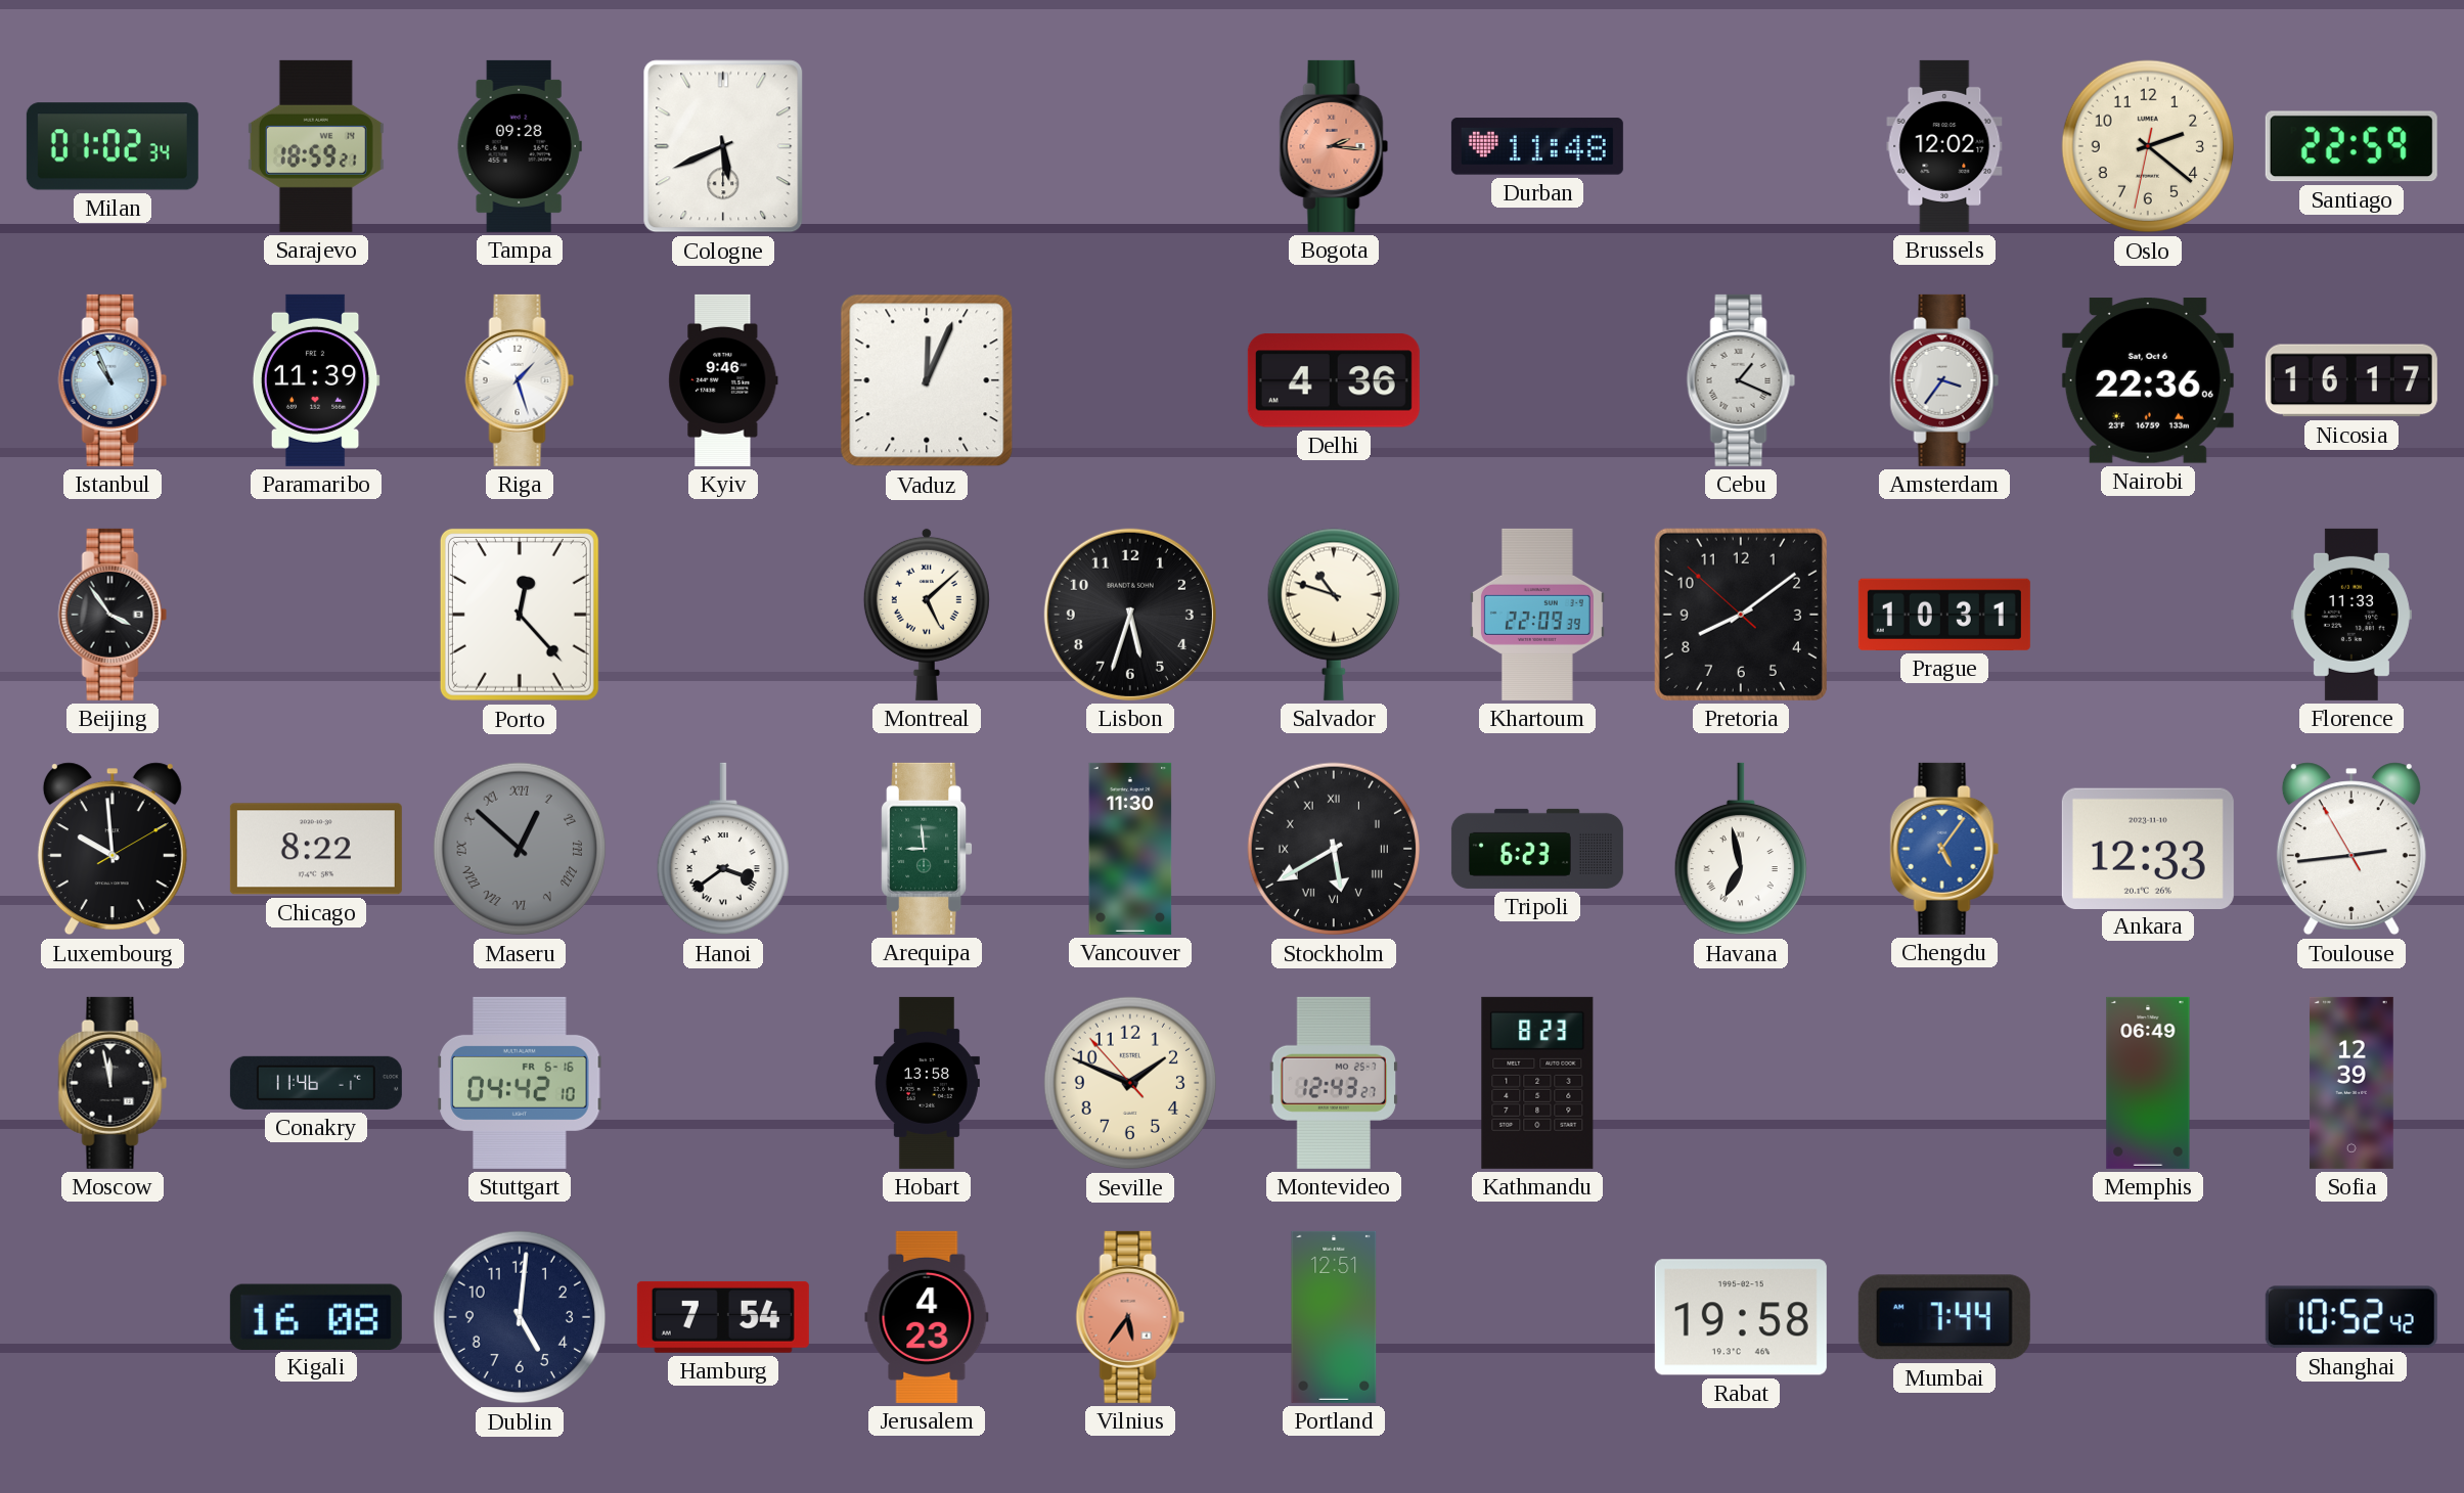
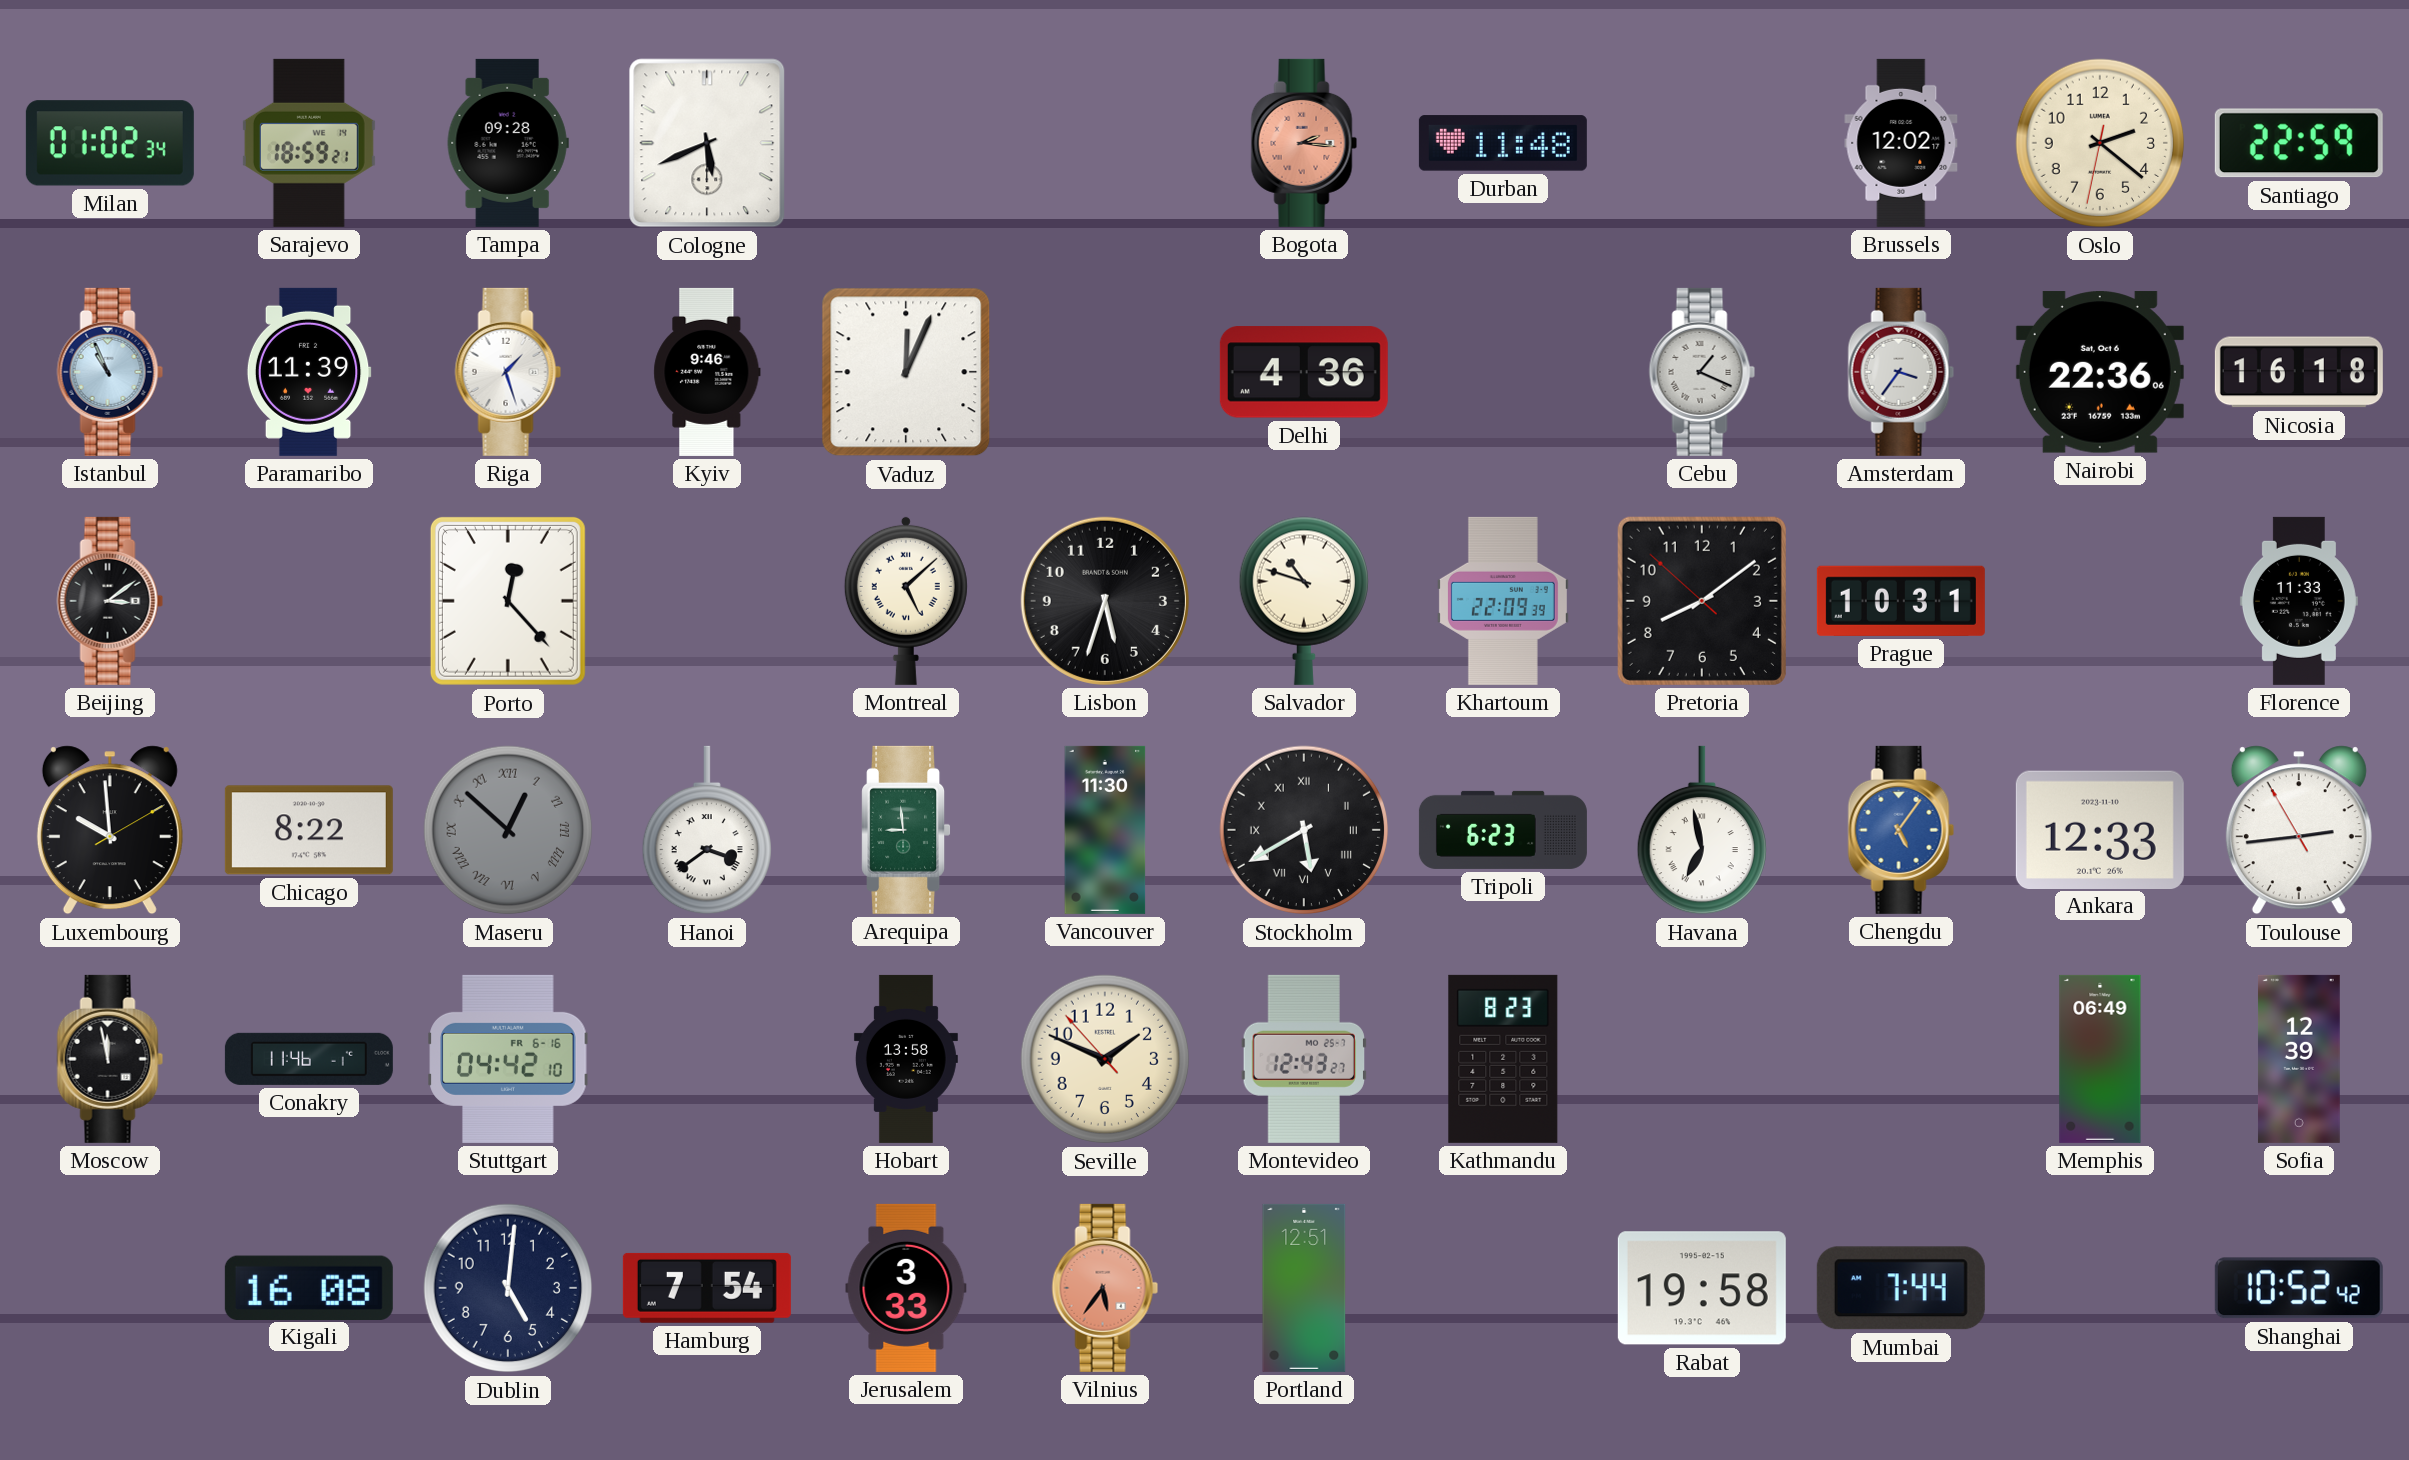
Nicosia: 16:17 -> 16:18
Beijing: 3:54 -> 3:09
Jerusalem: 4:23 -> 3:33
